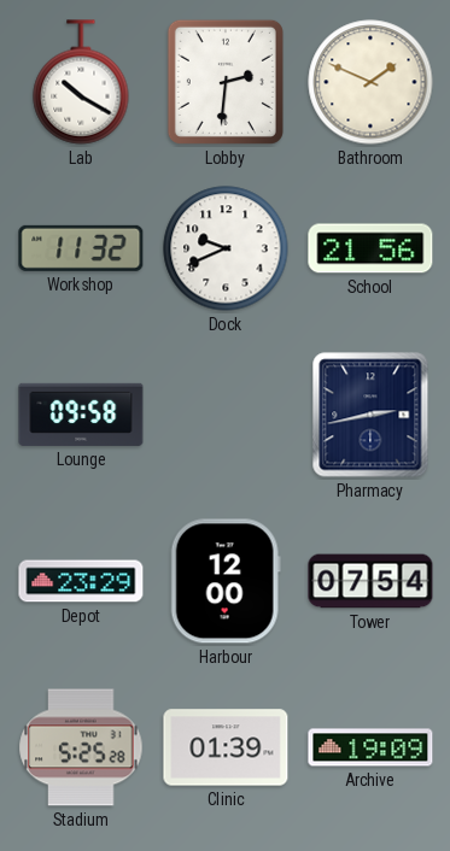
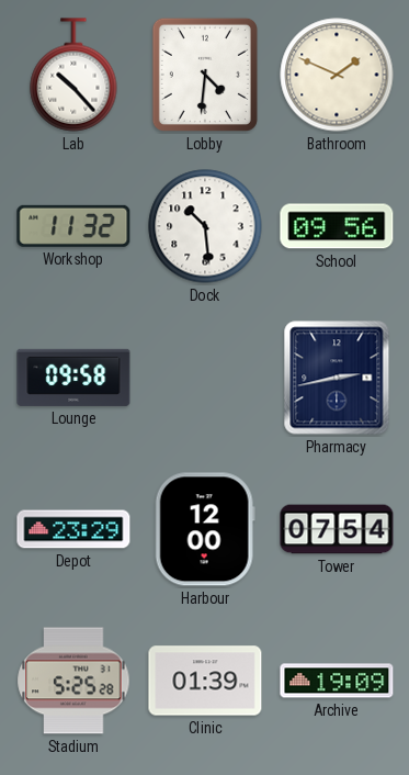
Lab: 10:20 -> 10:23
Lobby: 2:31 -> 4:31
Dock: 9:41 -> 10:29
School: 21:56 -> 09:56
